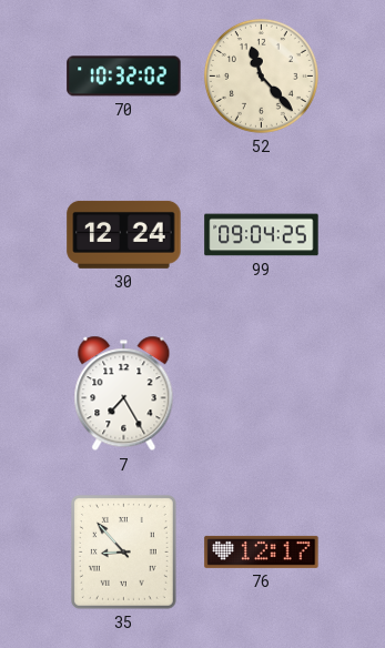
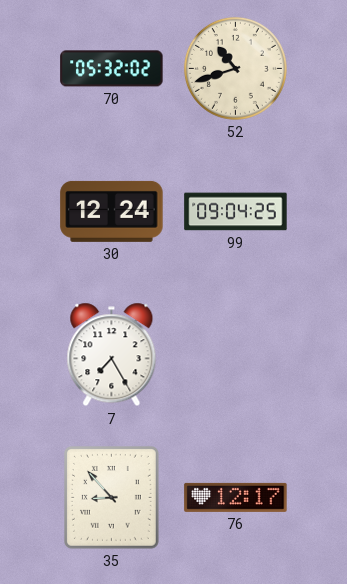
70: 10:32 -> 05:32
52: 11:23 -> 10:42
